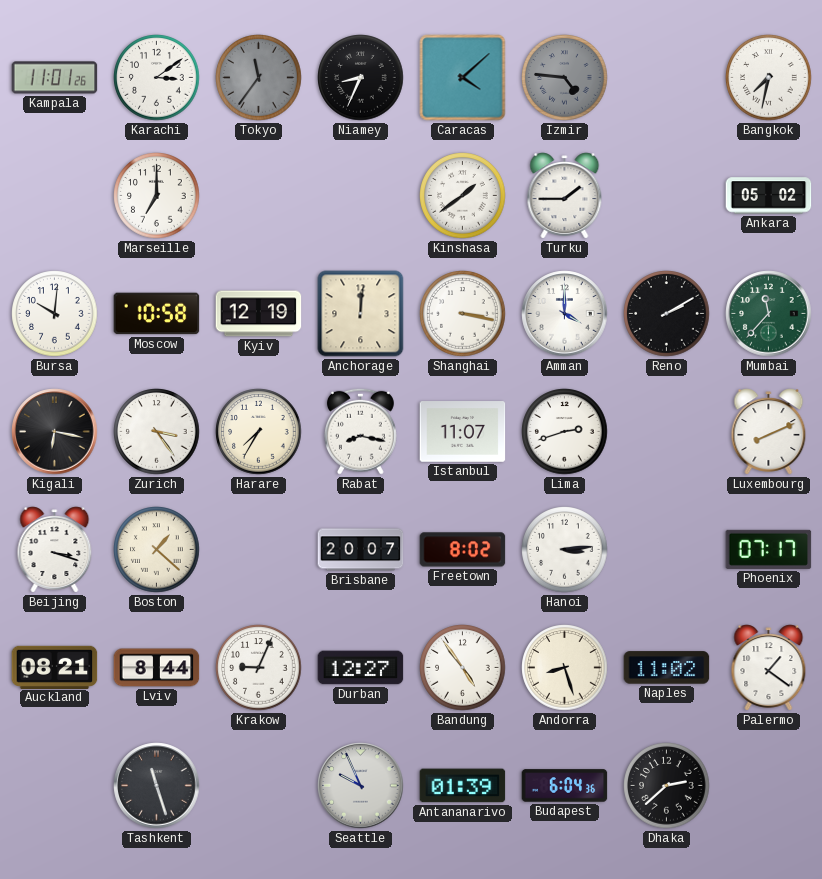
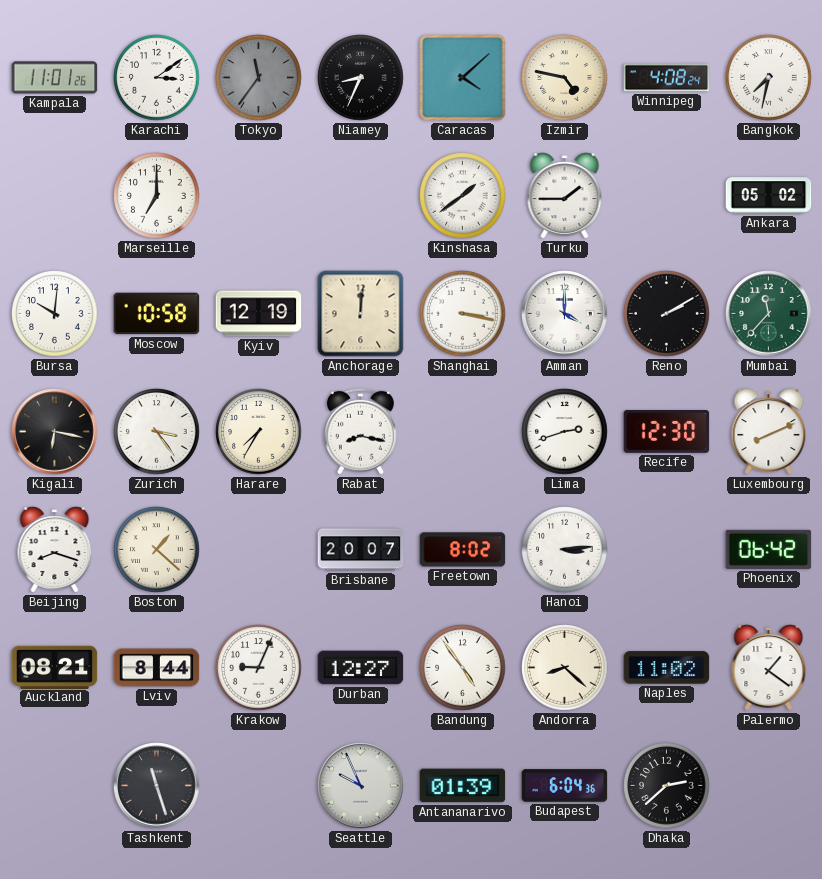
Izmir: 4:46 -> 4:47
Izmir dial: grey -> cream
Winnipeg: none -> 4:08
Istanbul: 11:07 -> none
Recife: none -> 12:30
Beijing: 3:18 -> 8:18
Phoenix: 07:17 -> 06:42
Andorra: 8:27 -> 8:22
